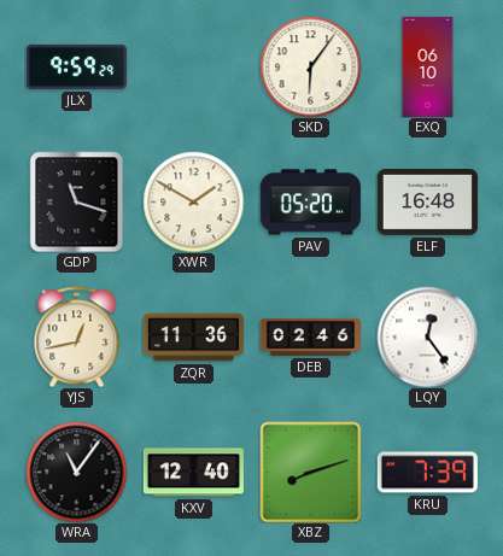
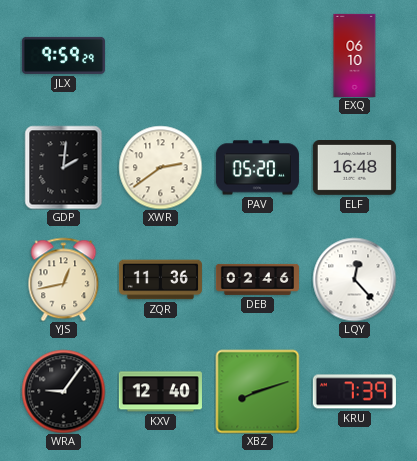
SKD: 6:06 -> none
GDP: 11:18 -> 2:01
XWR: 1:50 -> 2:39
LQY: 12:24 -> 12:23
WRA: 11:06 -> 9:06
